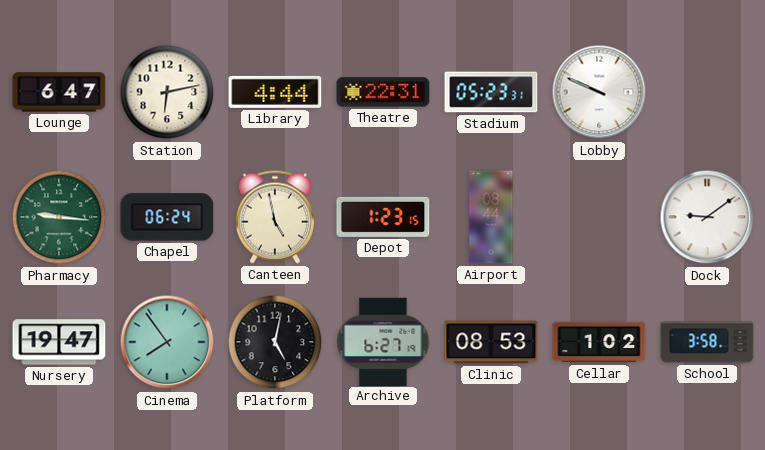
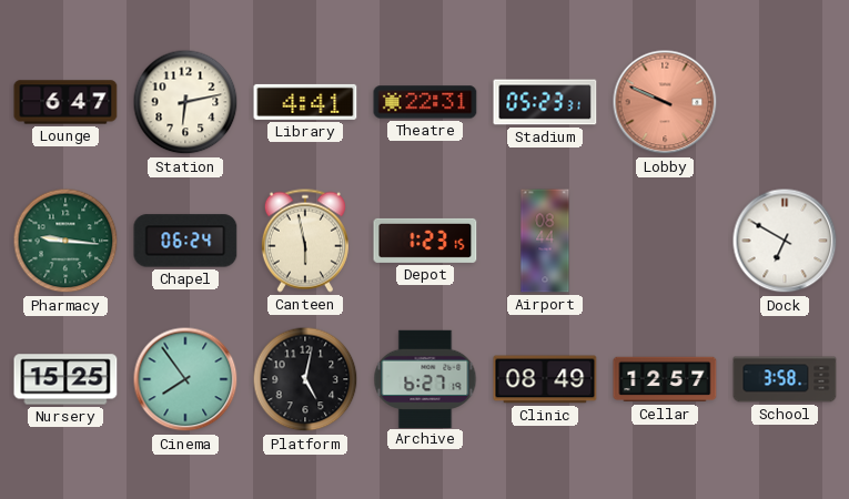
Library: 4:44 -> 4:41
Lobby dial: white -> salmon
Canteen: 4:58 -> 5:58
Dock: 9:09 -> 6:50
Nursery: 19:47 -> 15:25
Clinic: 08:53 -> 08:49
Cellar: 1:02 -> 12:57
